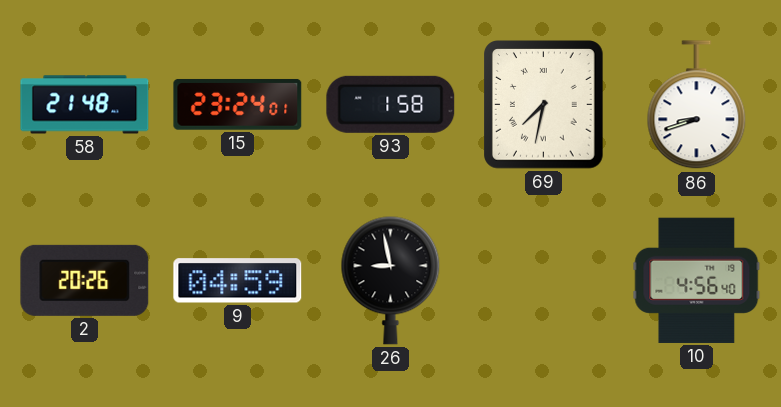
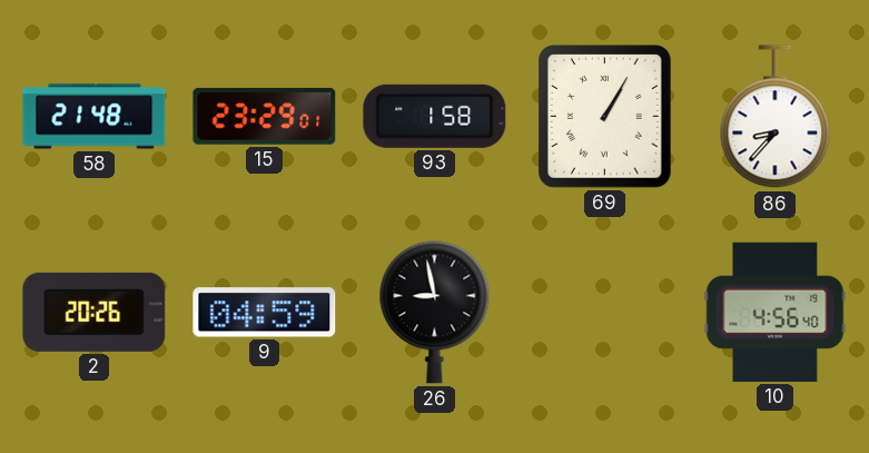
15: 23:24 -> 23:29
69: 7:32 -> 1:05
86: 8:42 -> 8:37
